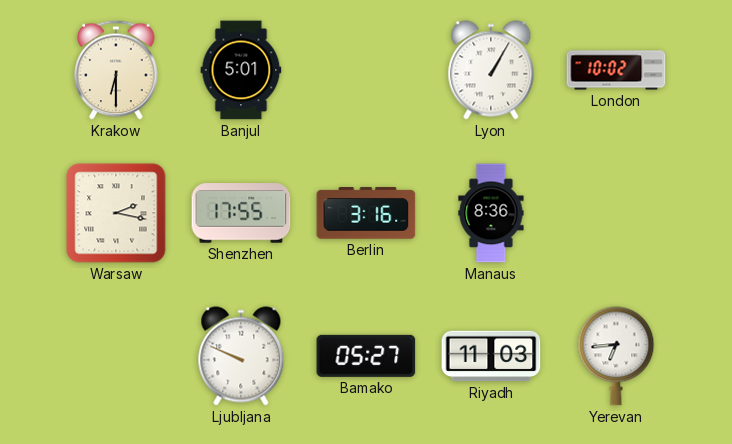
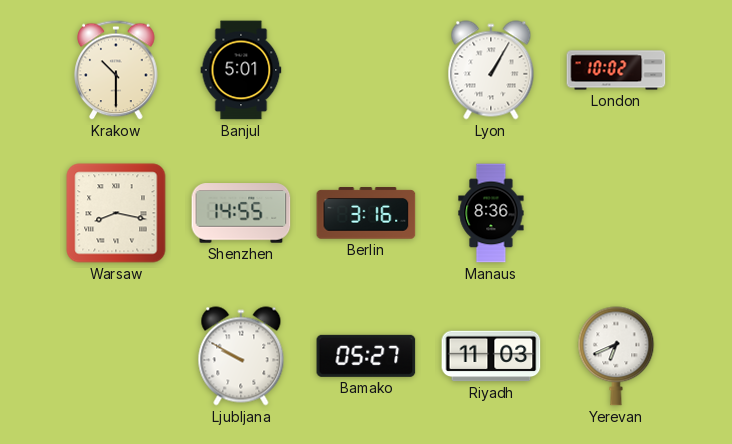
Krakow: 6:30 -> 10:30
Warsaw: 2:17 -> 8:17
Shenzhen: 17:55 -> 14:55
Ljubljana: 9:49 -> 9:50
Yerevan: 6:44 -> 6:41
